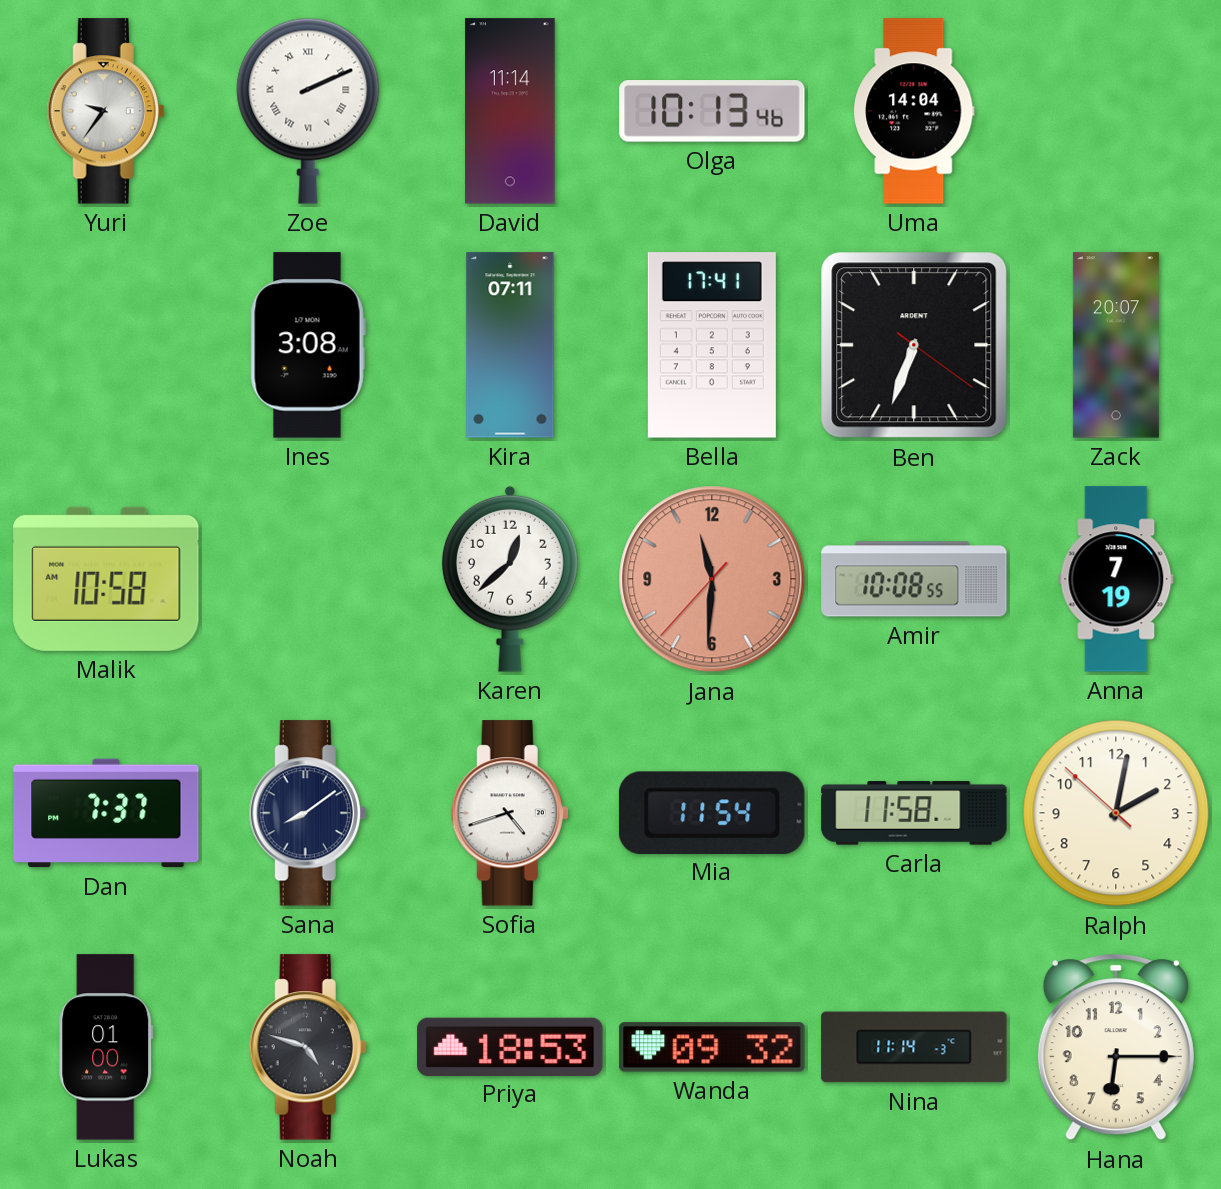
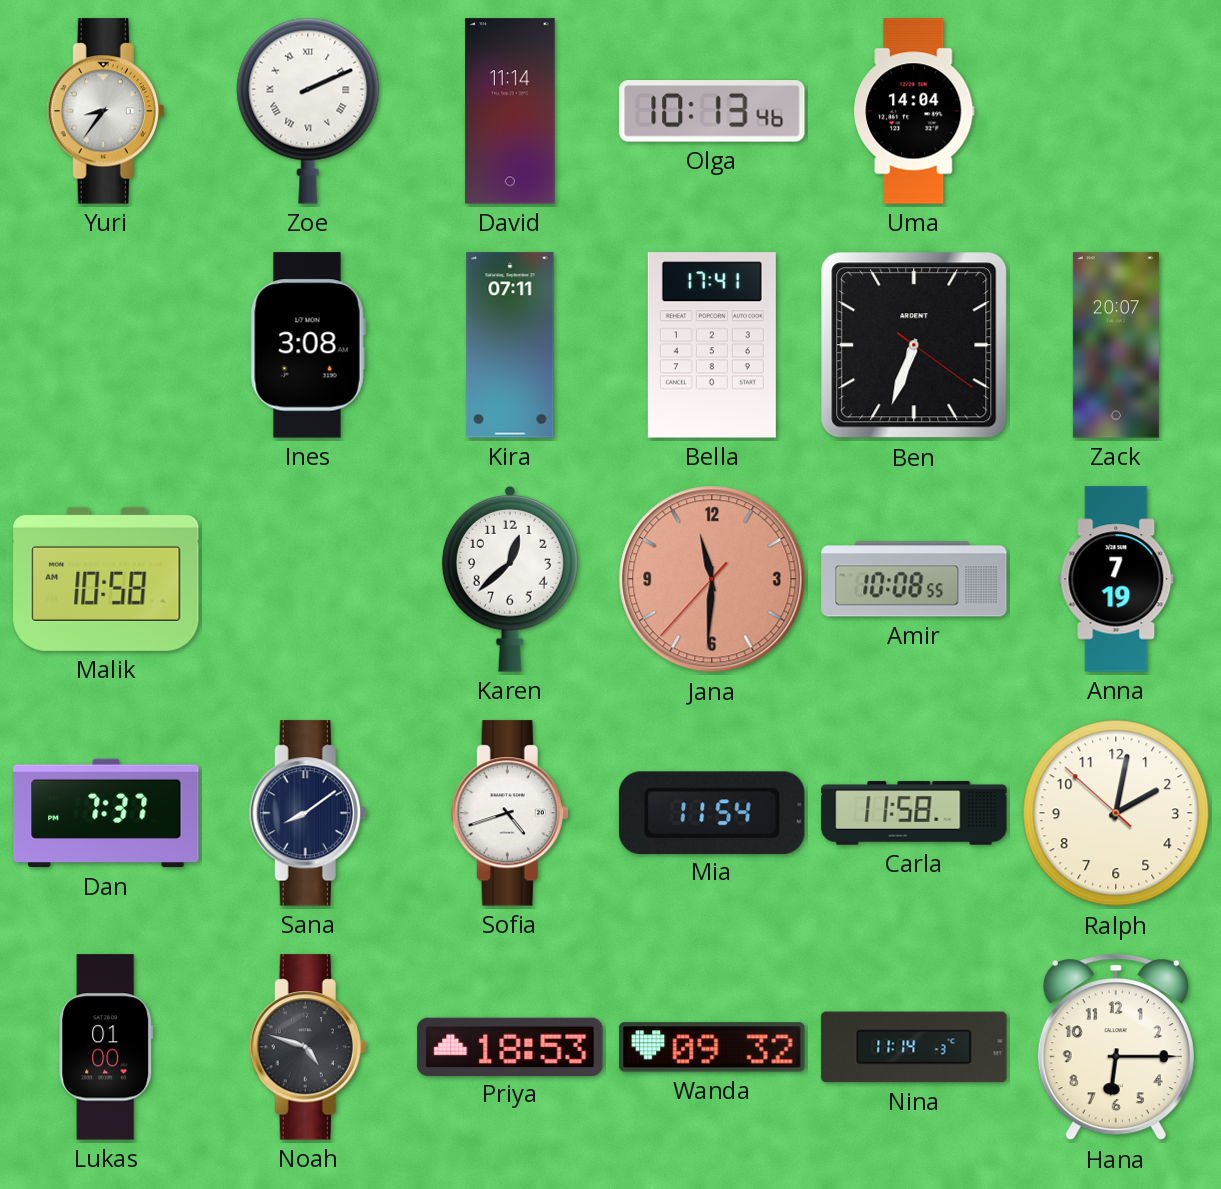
Yuri: 9:36 -> 8:36
